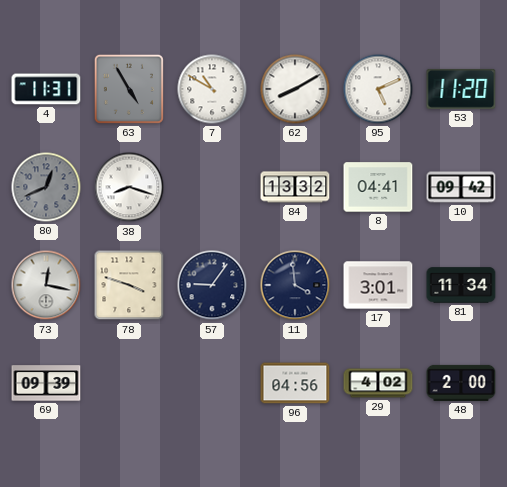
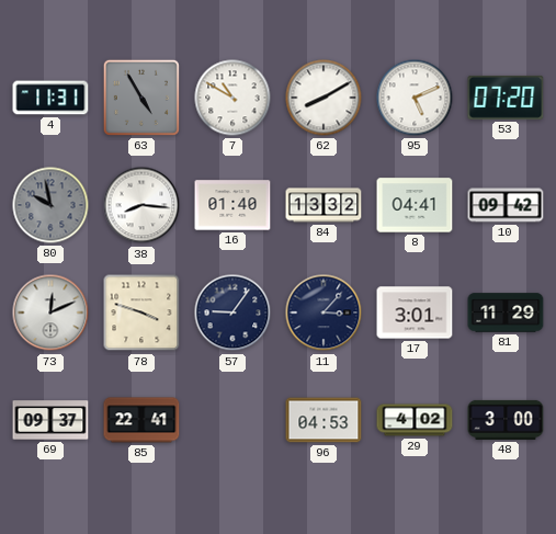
53: 11:20 -> 07:20
80: 12:41 -> 9:58
38: 8:18 -> 8:16
16: none -> 01:40
73: 12:17 -> 12:11
11: 3:59 -> 3:07
81: 11:34 -> 11:29
69: 09:39 -> 09:37
85: none -> 22:41
96: 04:56 -> 04:53
48: 2:00 -> 3:00
